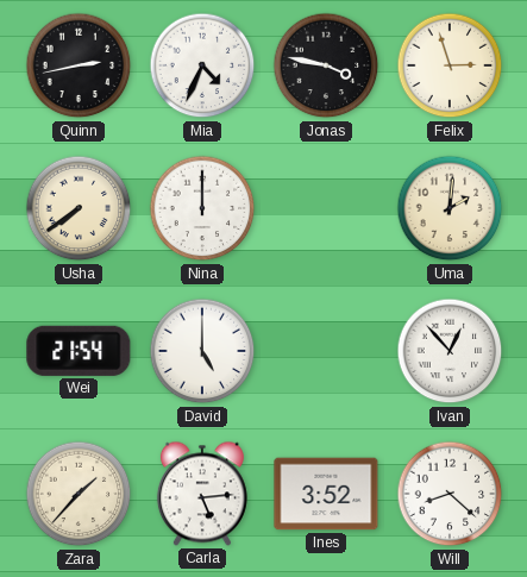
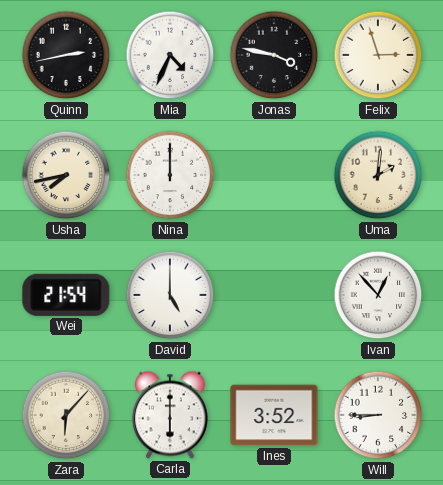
Usha: 7:39 -> 7:43
Zara: 1:37 -> 6:07
Carla: 5:14 -> 6:00
Will: 8:22 -> 8:45
